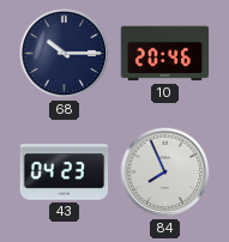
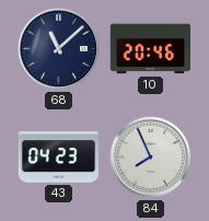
68: 10:15 -> 11:08
